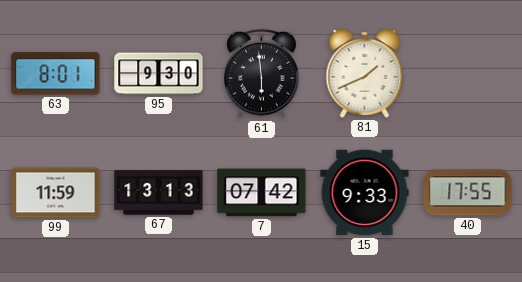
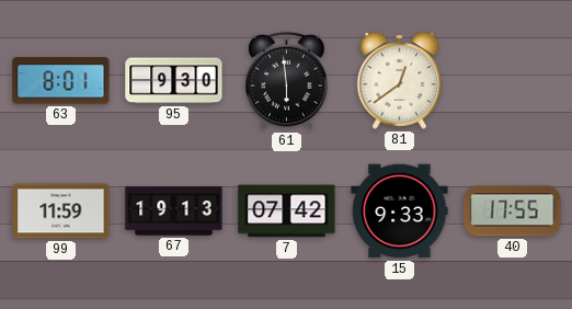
81: 1:41 -> 12:39
67: 13:13 -> 19:13
